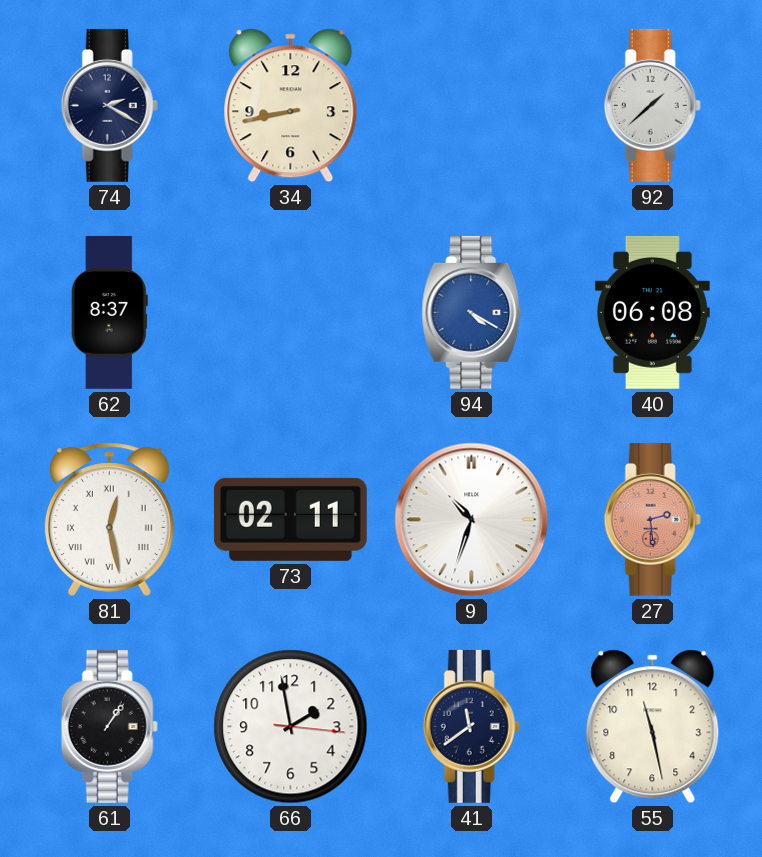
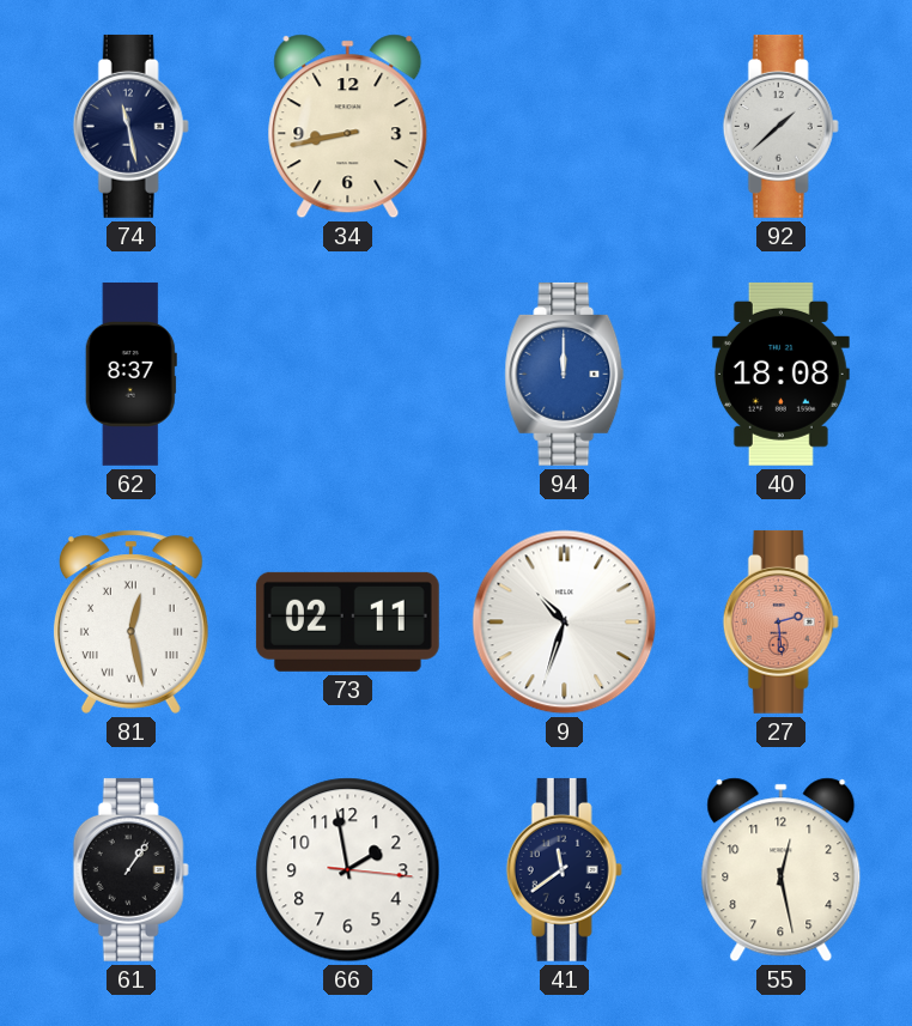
74: 2:20 -> 11:28
94: 4:20 -> 12:00
40: 06:08 -> 18:08
55: 11:28 -> 12:28
